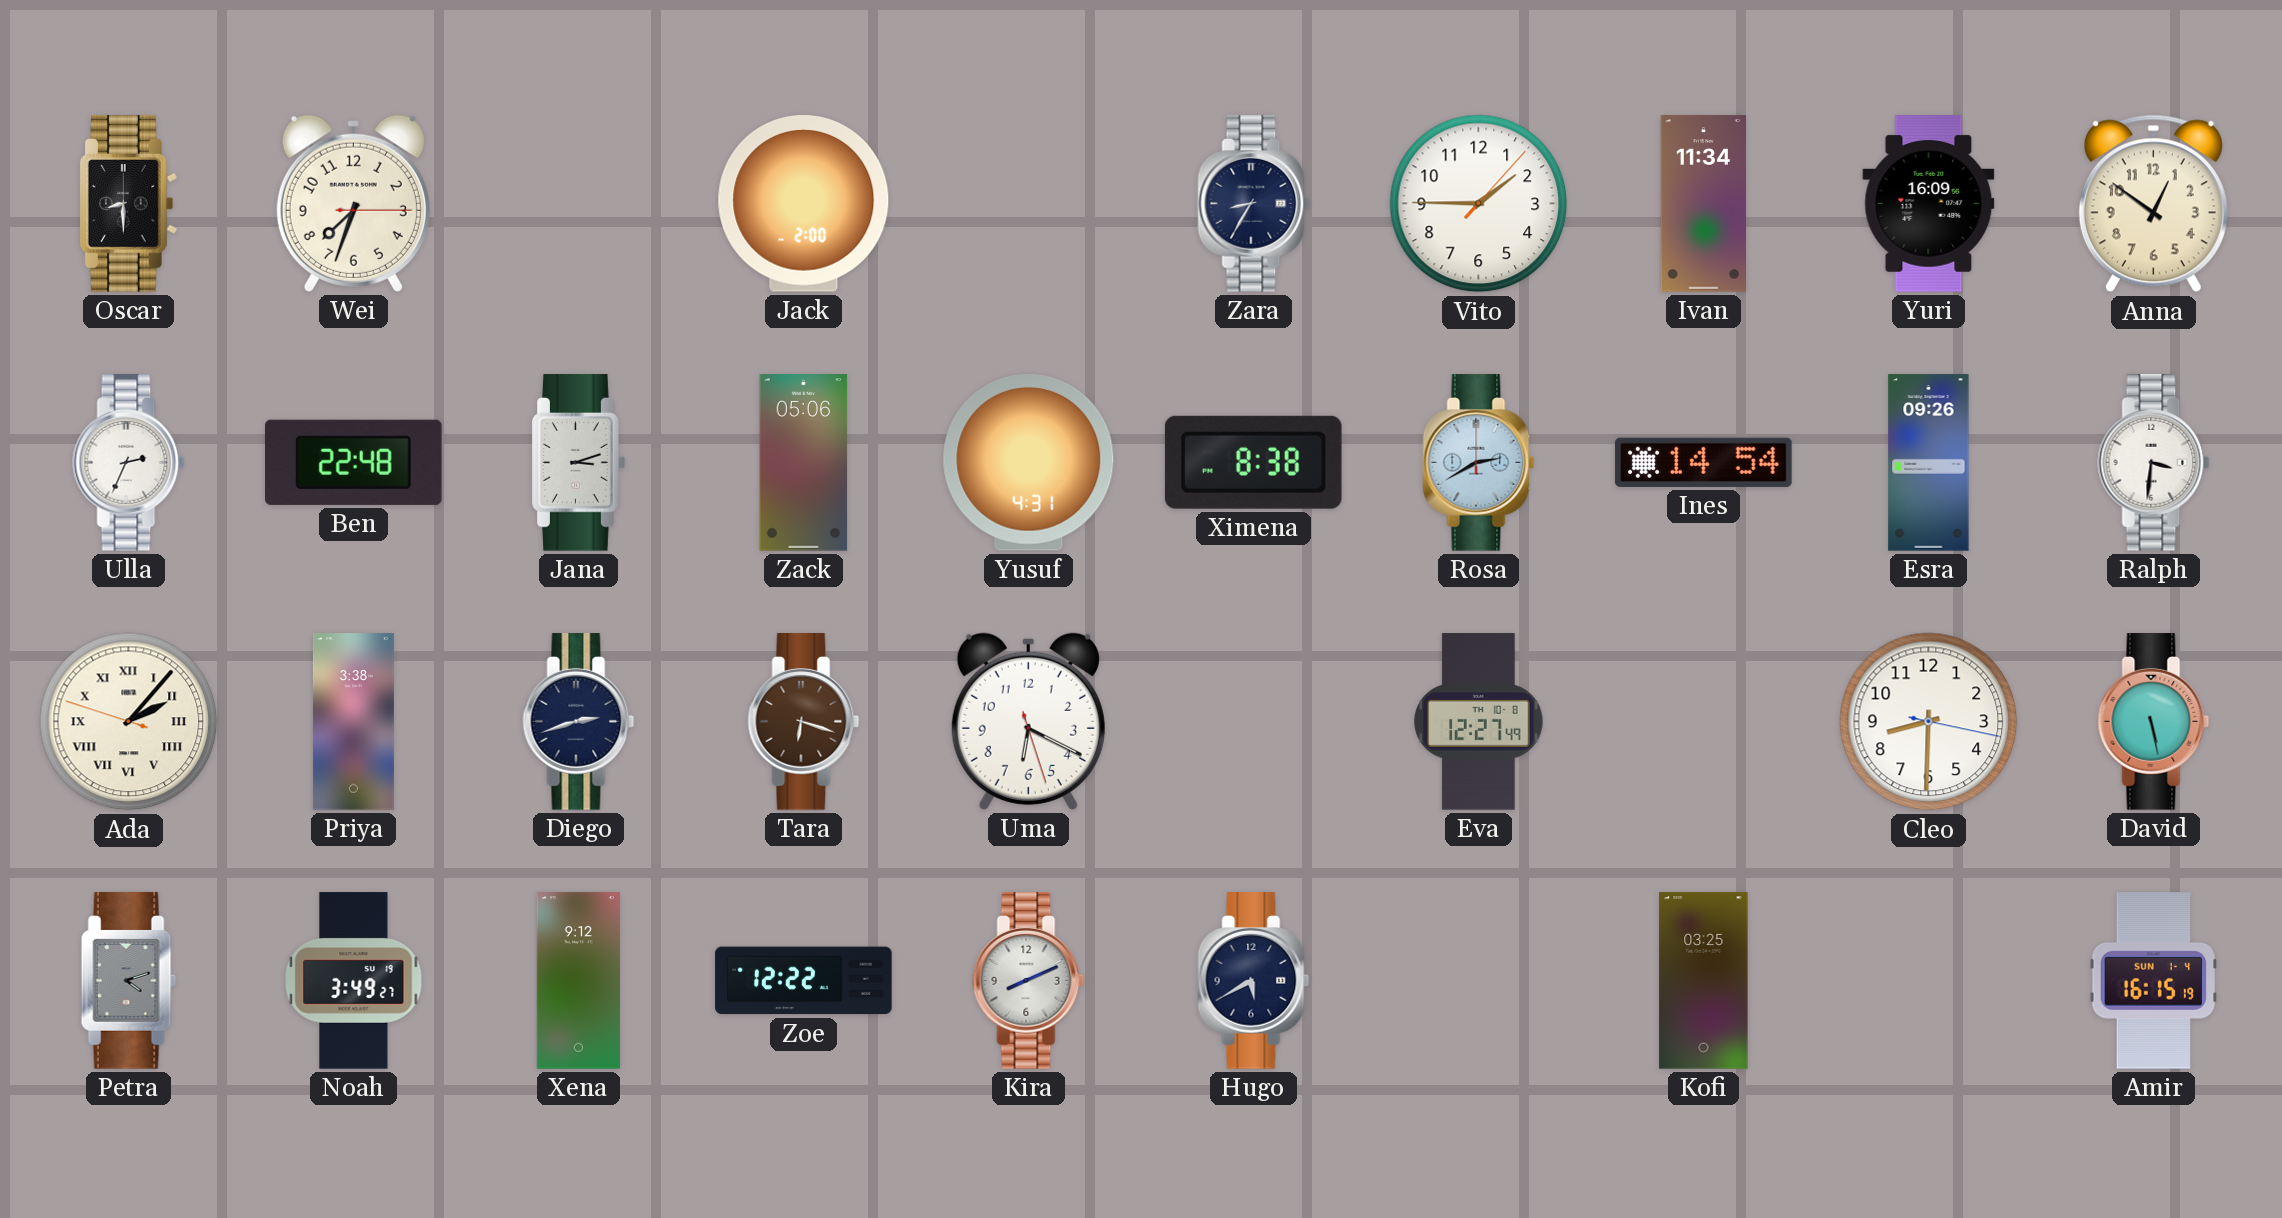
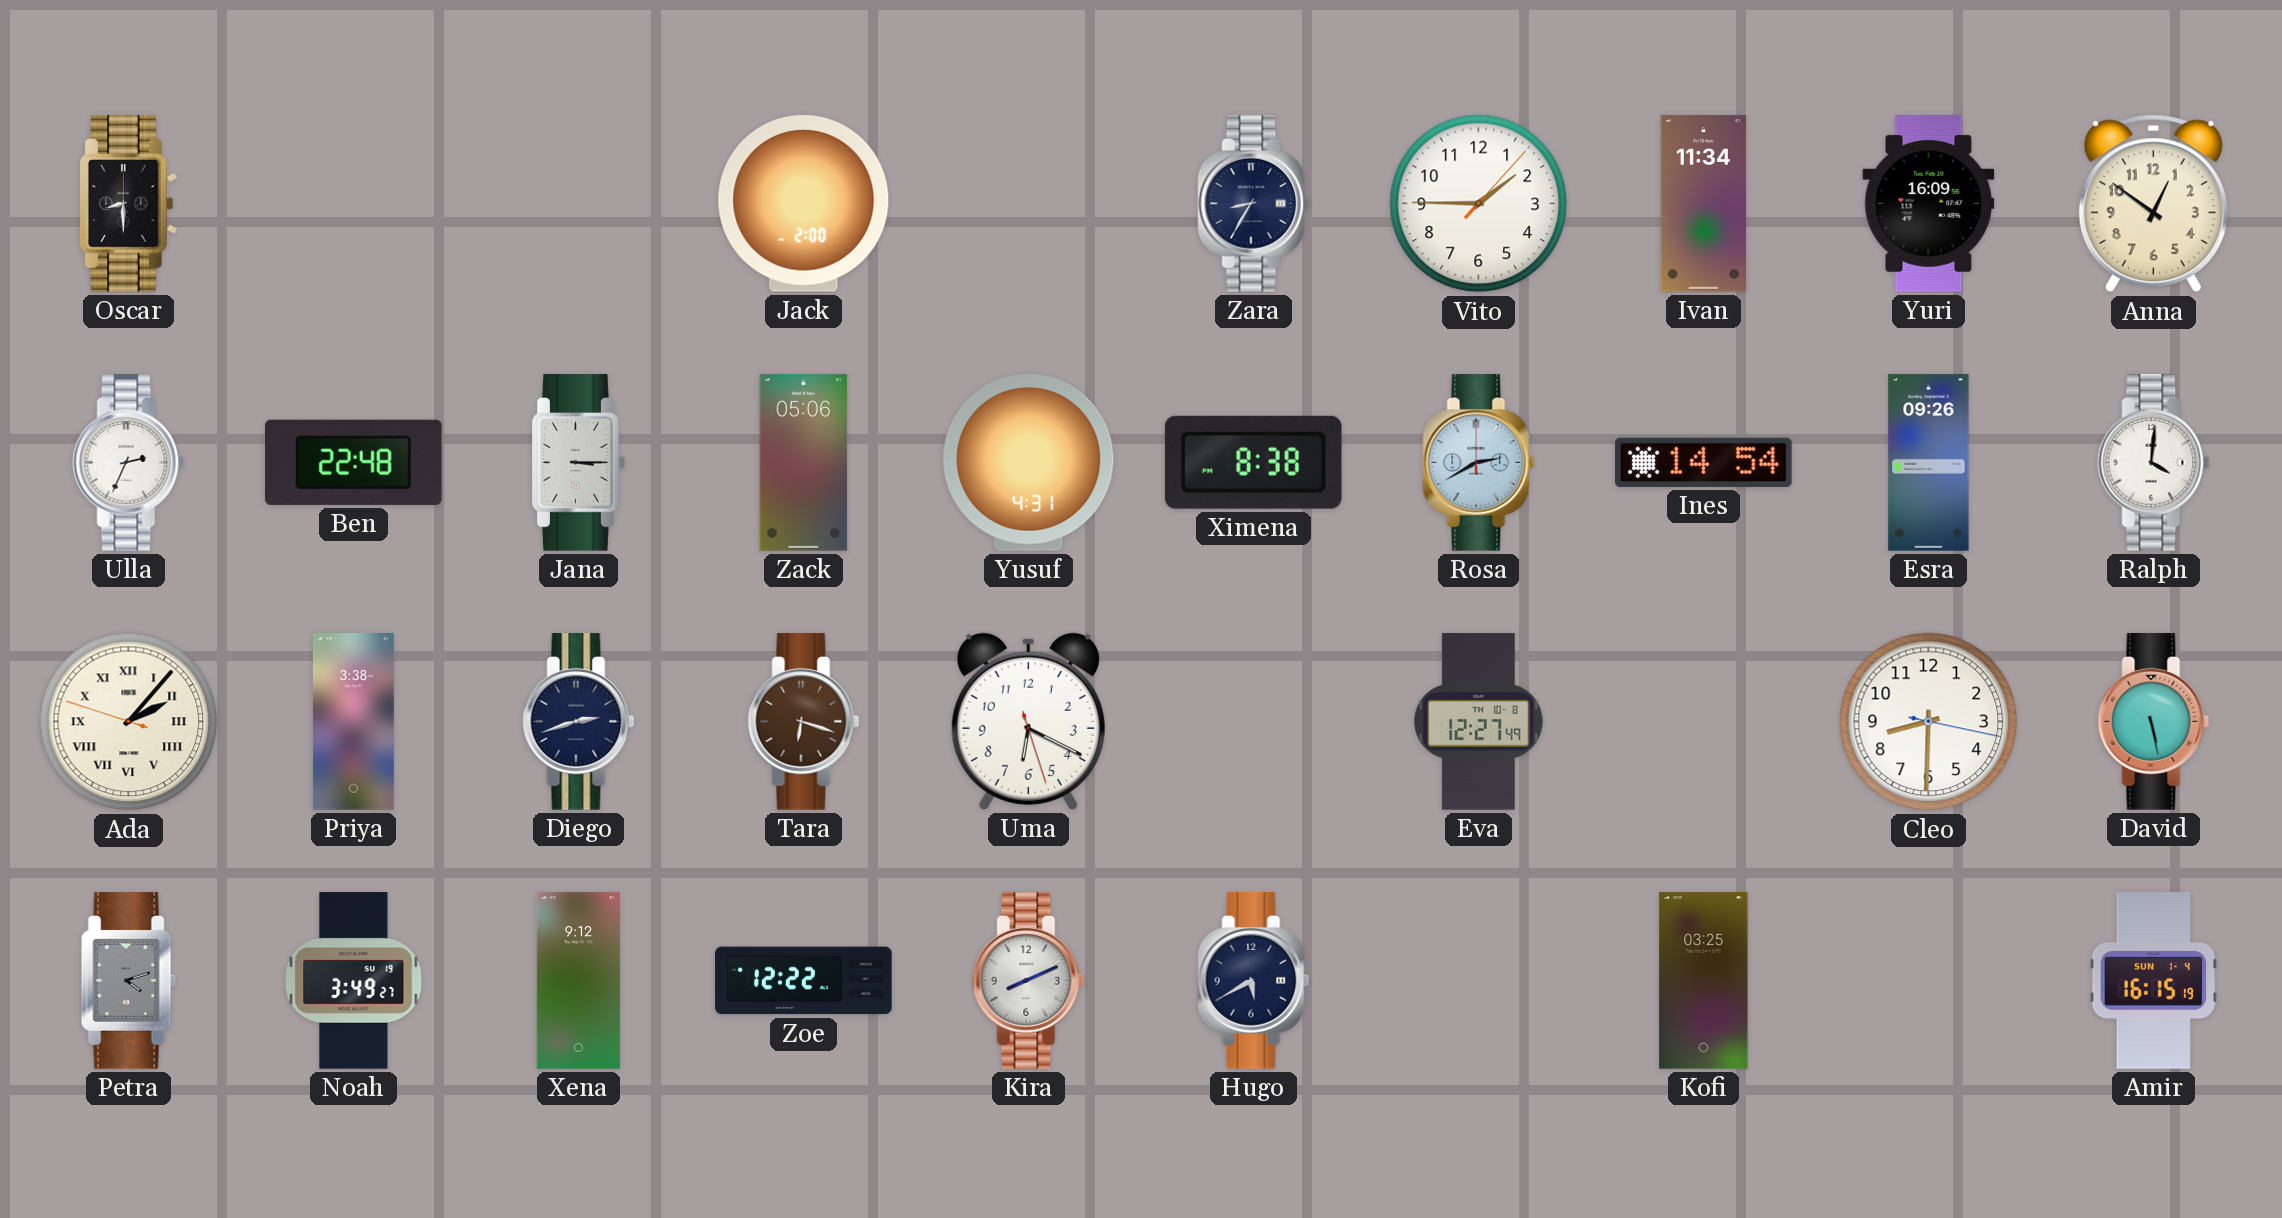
Wei: 7:33 -> none
Jana: 3:12 -> 3:15
Ralph: 3:31 -> 4:01
